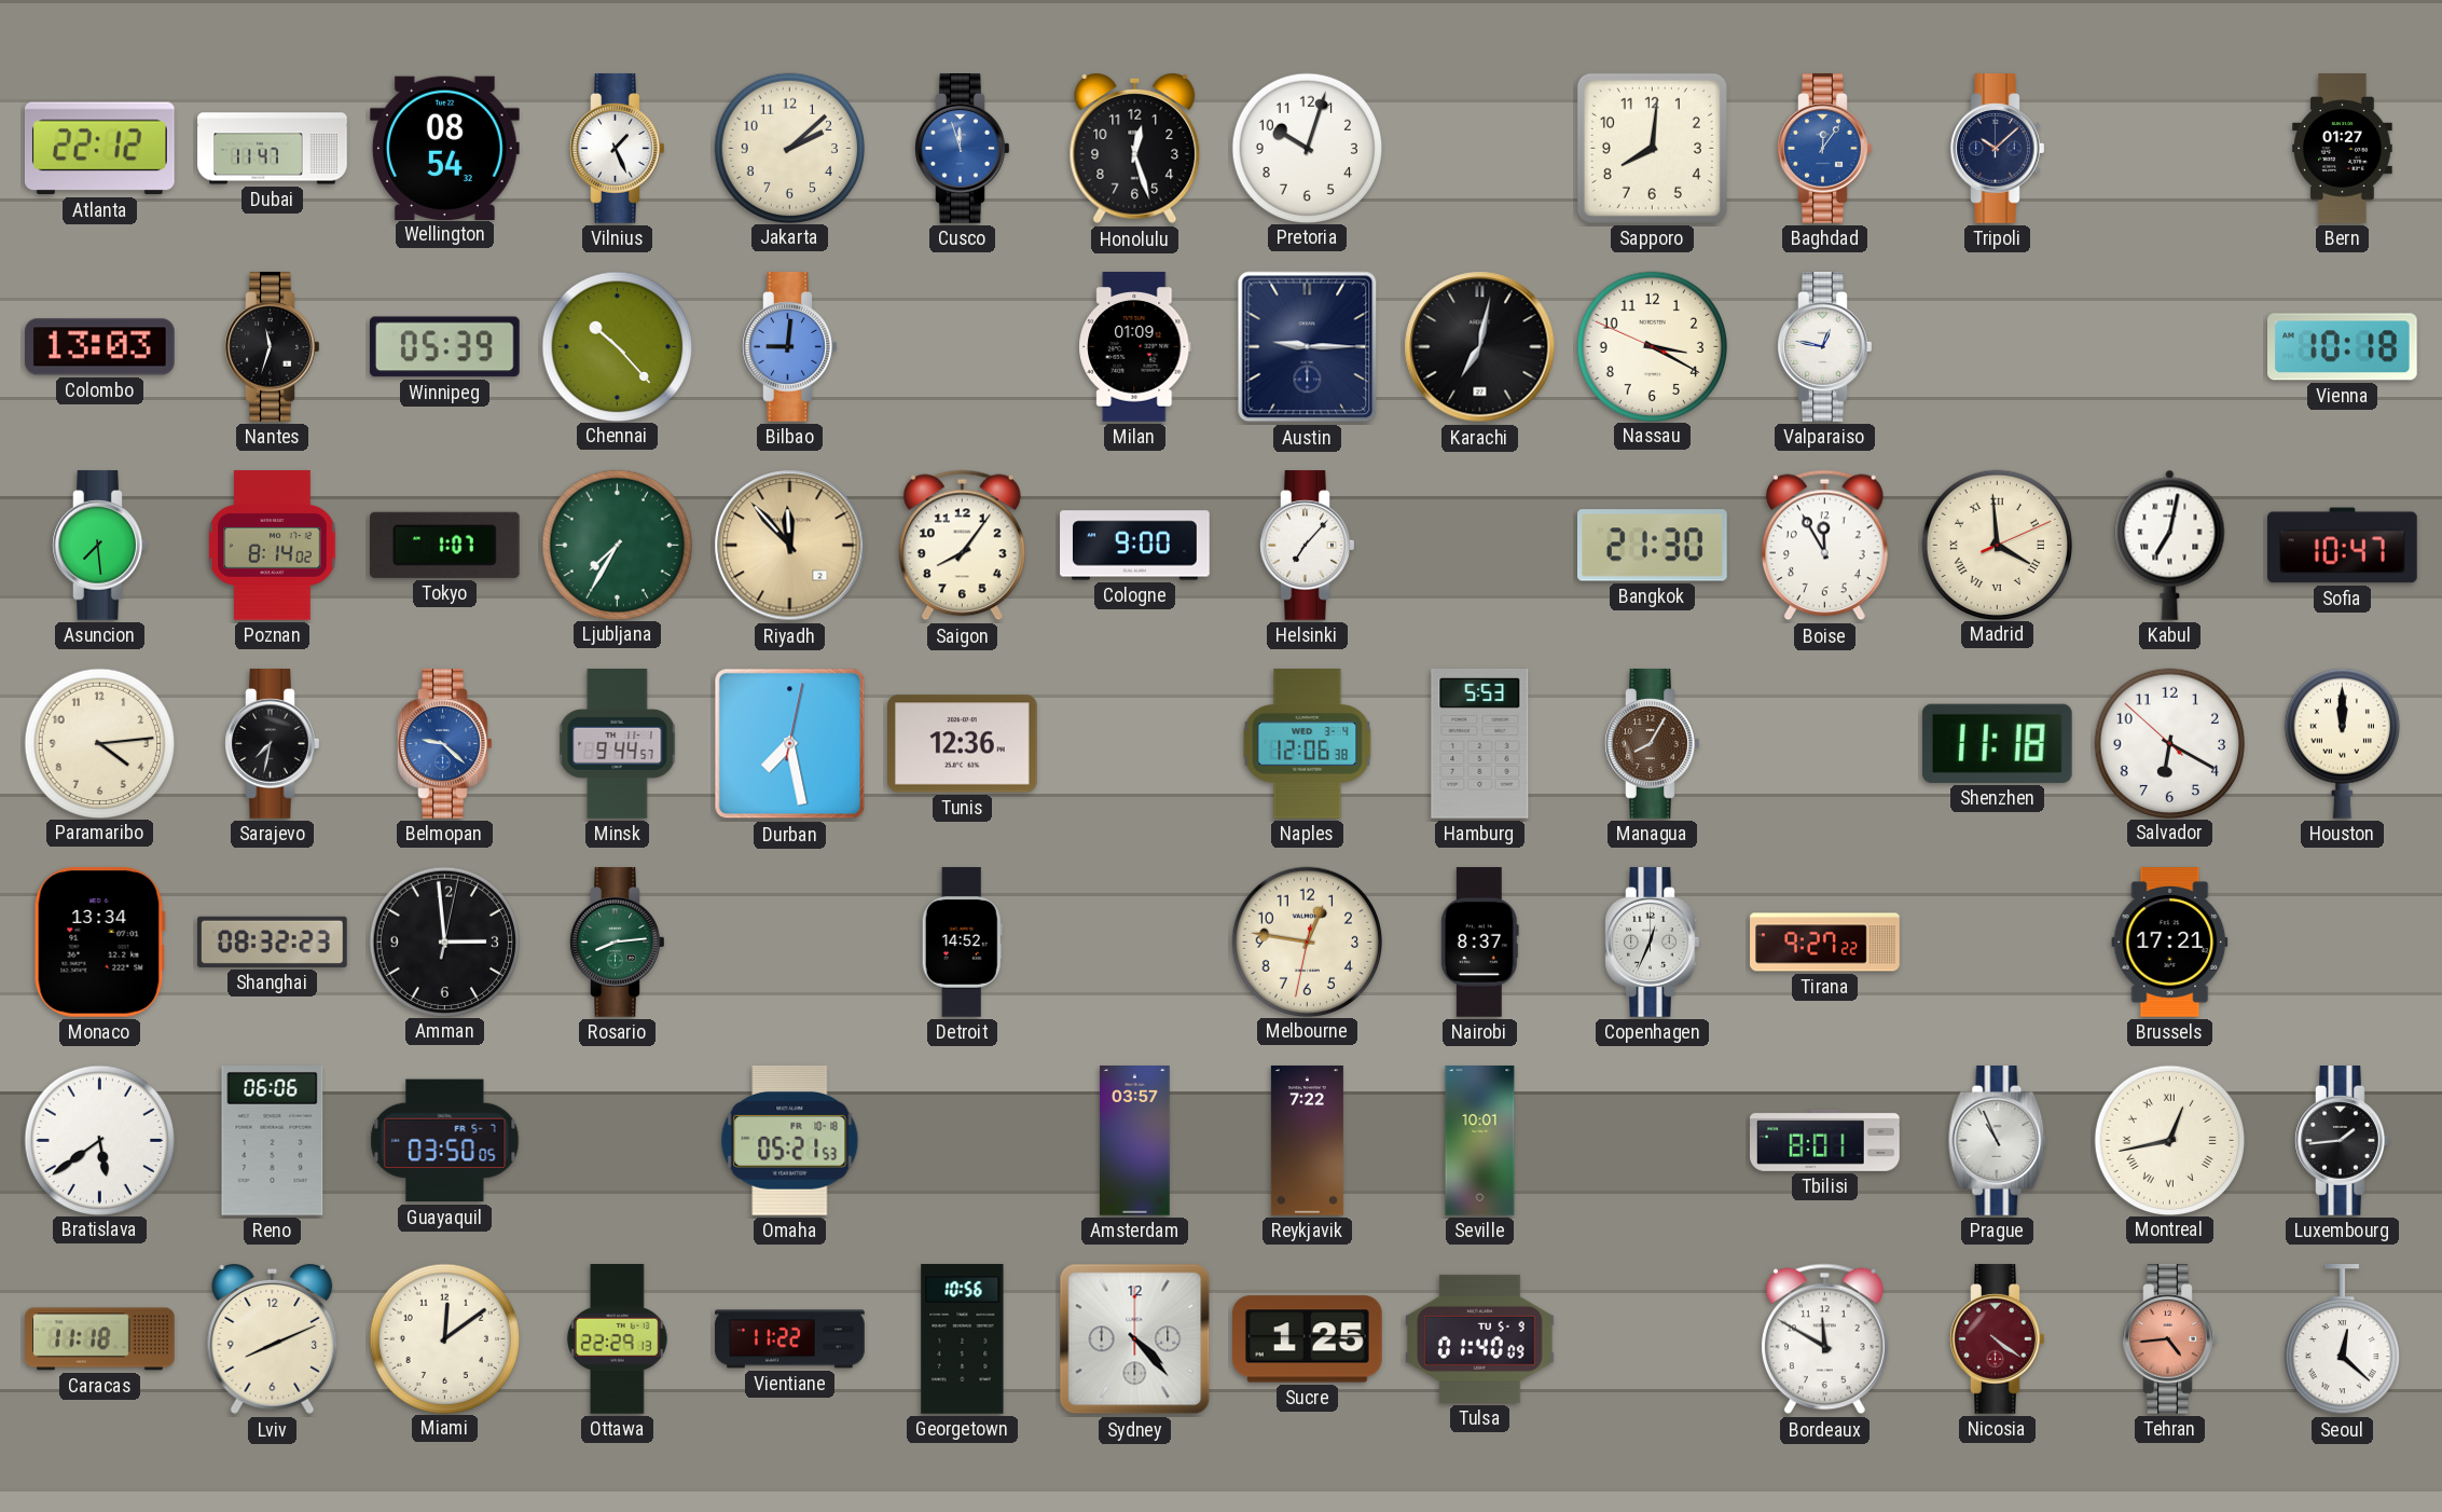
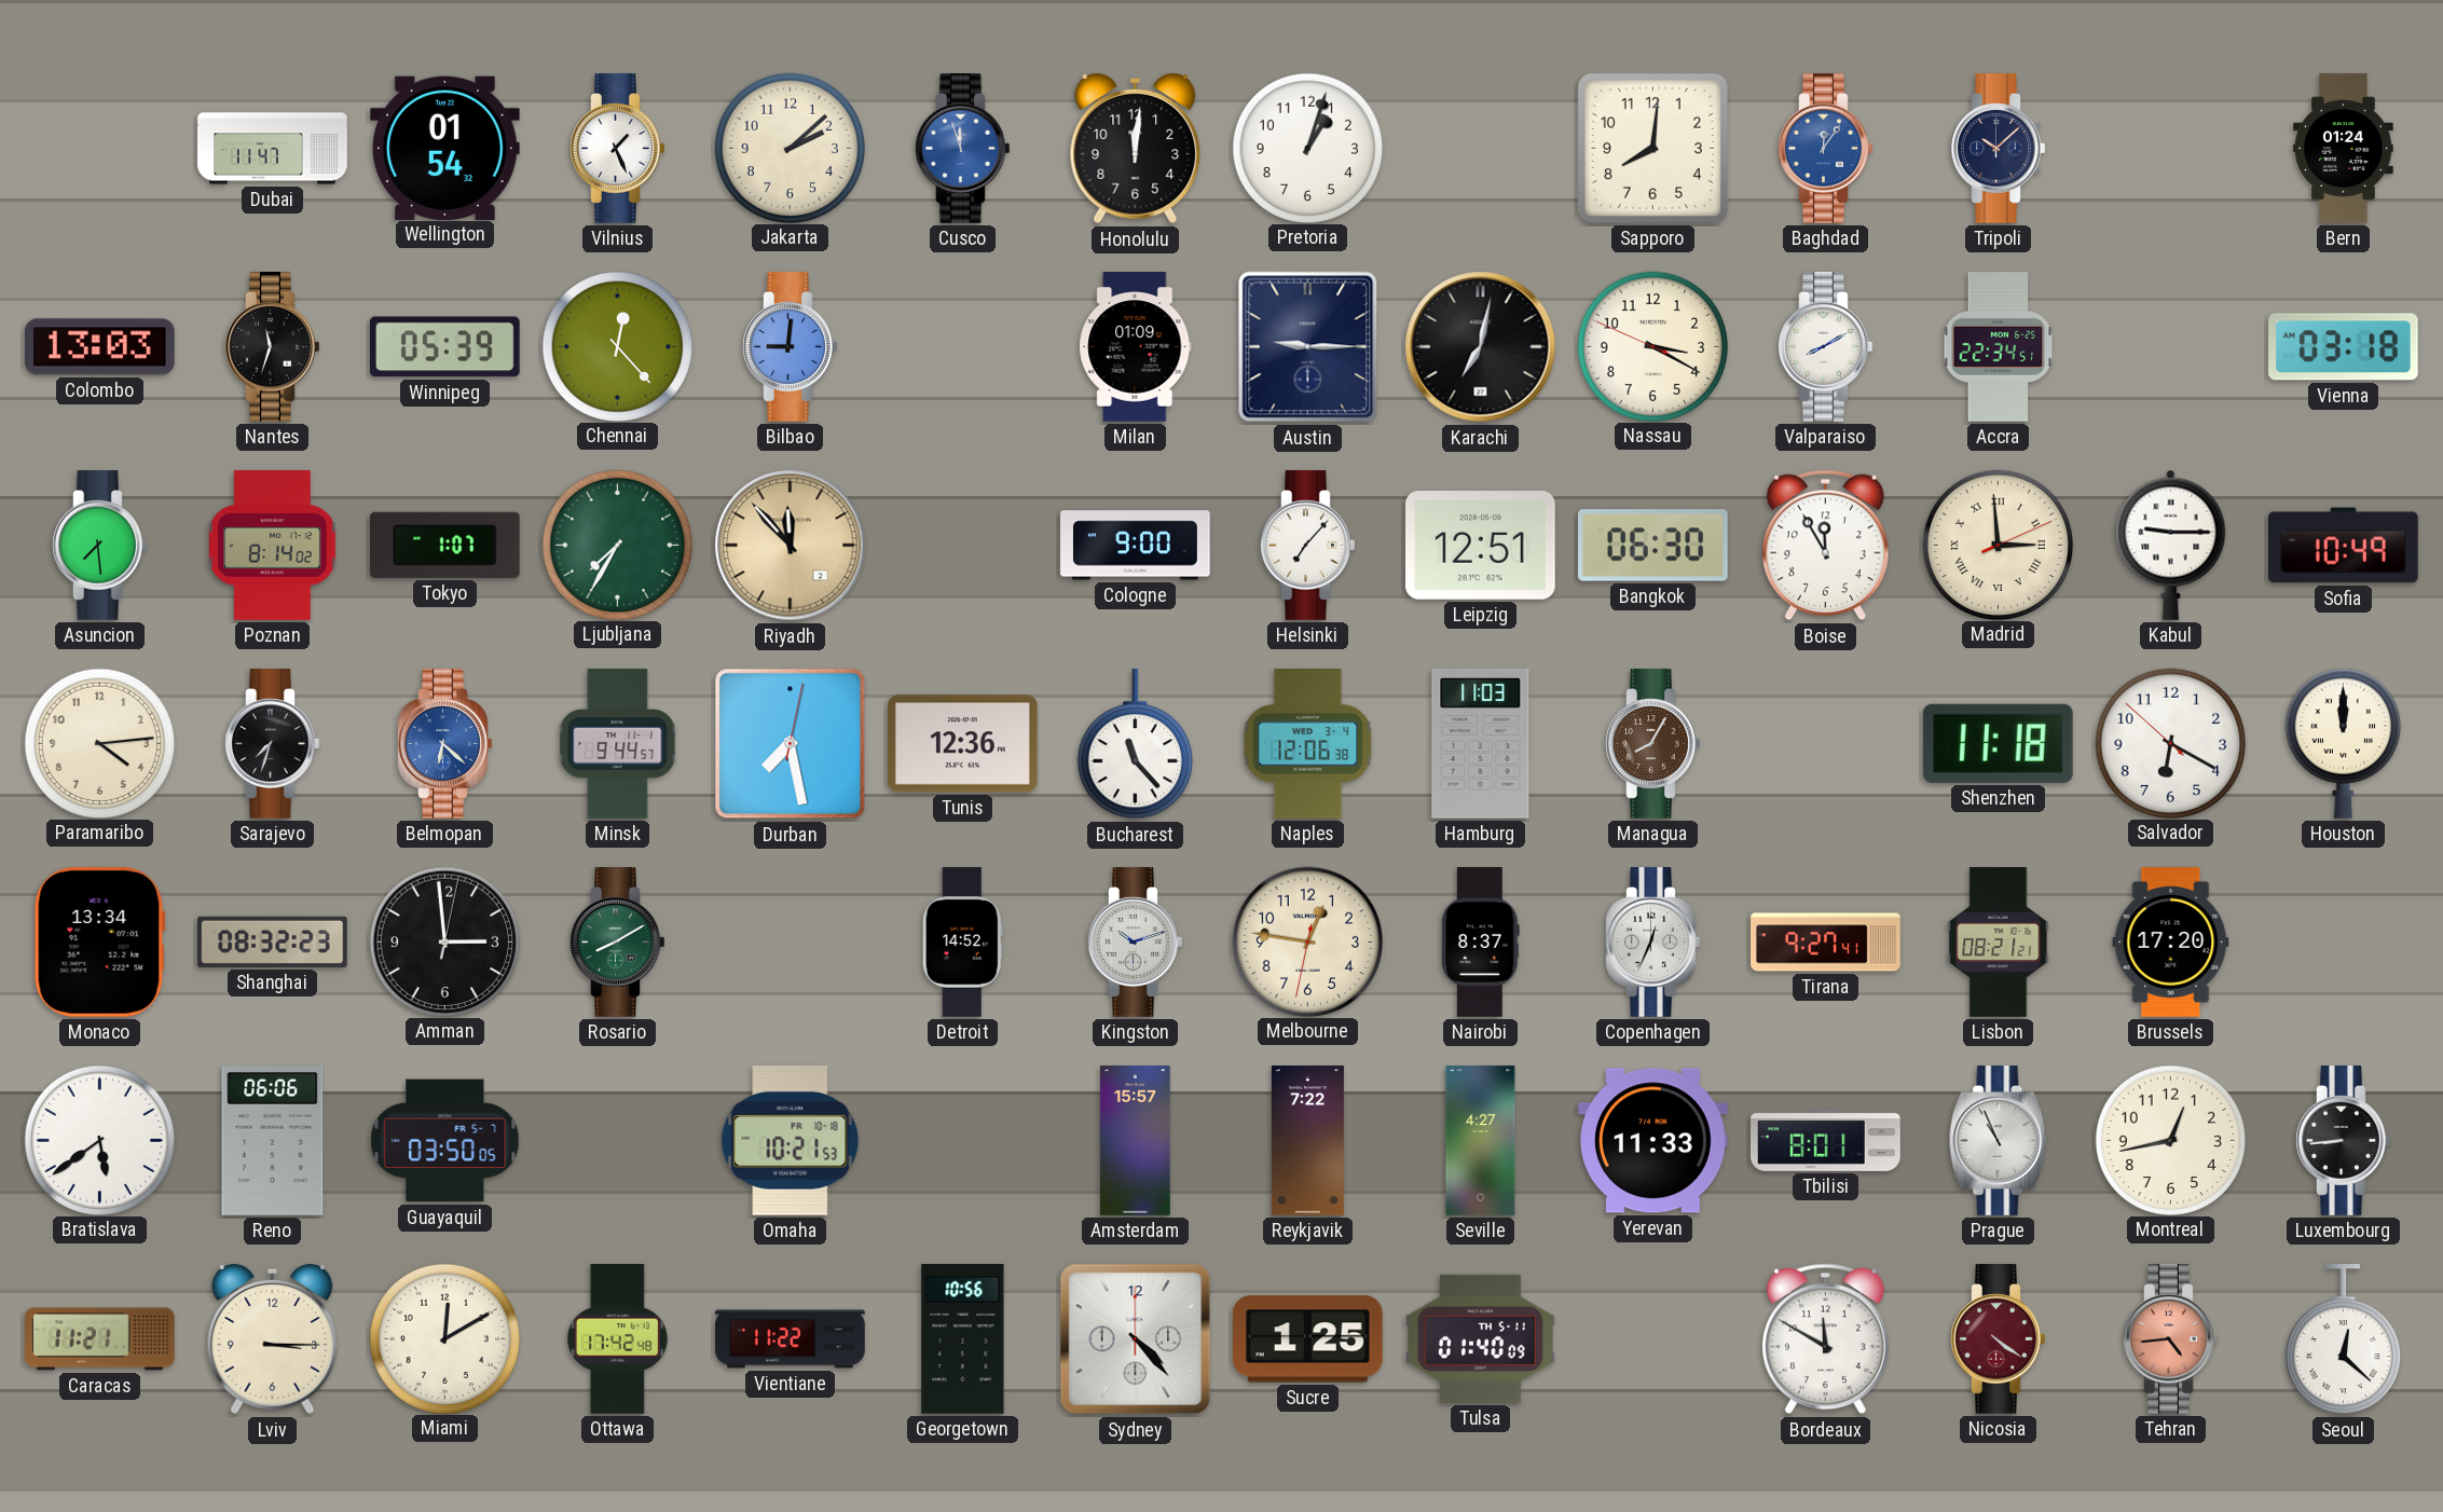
Atlanta: 22:12 -> none
Wellington: 08:54 -> 01:54
Honolulu: 12:27 -> 12:01
Pretoria: 10:03 -> 1:03
Bern: 01:27 -> 01:24
Chennai: 10:23 -> 12:23
Valparaiso: 12:47 -> 8:10
Accra: none -> 22:34
Vienna: 10:18 -> 03:18
Saigon: 8:06 -> none
Leipzig: none -> 12:51
Bangkok: 21:30 -> 06:30
Madrid: 3:59 -> 2:59
Kabul: 7:02 -> 9:15
Sofia: 10:47 -> 10:49
Sarajevo: 7:32 -> 7:33
Belmopan: 9:22 -> 6:22
Bucharest: none -> 11:23
Hamburg: 5:53 -> 11:03
Rosario: 8:14 -> 8:10
Kingston: none -> 10:12
Tirana: 9:27:22 -> 9:27:41
Lisbon: none -> 08:21
Brussels: 17:21 -> 17:20
Omaha: 05:21 -> 10:21
Amsterdam: 03:57 -> 15:57
Seville: 10:01 -> 4:27
Yerevan: none -> 11:33
Montreal numerals: Roman -> Arabic
Luxembourg: 1:44 -> 8:44
Caracas: 11:18 -> 11:21
Lviv: 8:11 -> 3:15
Miami: 12:09 -> 12:10
Ottawa: 22:29 -> 17:42
Tulsa date: TU 5-9 -> TH 5-11
